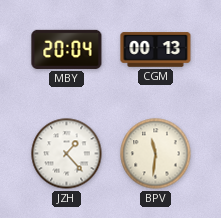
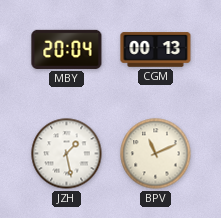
JZH: 1:23 -> 1:28
BPV: 11:31 -> 11:11
